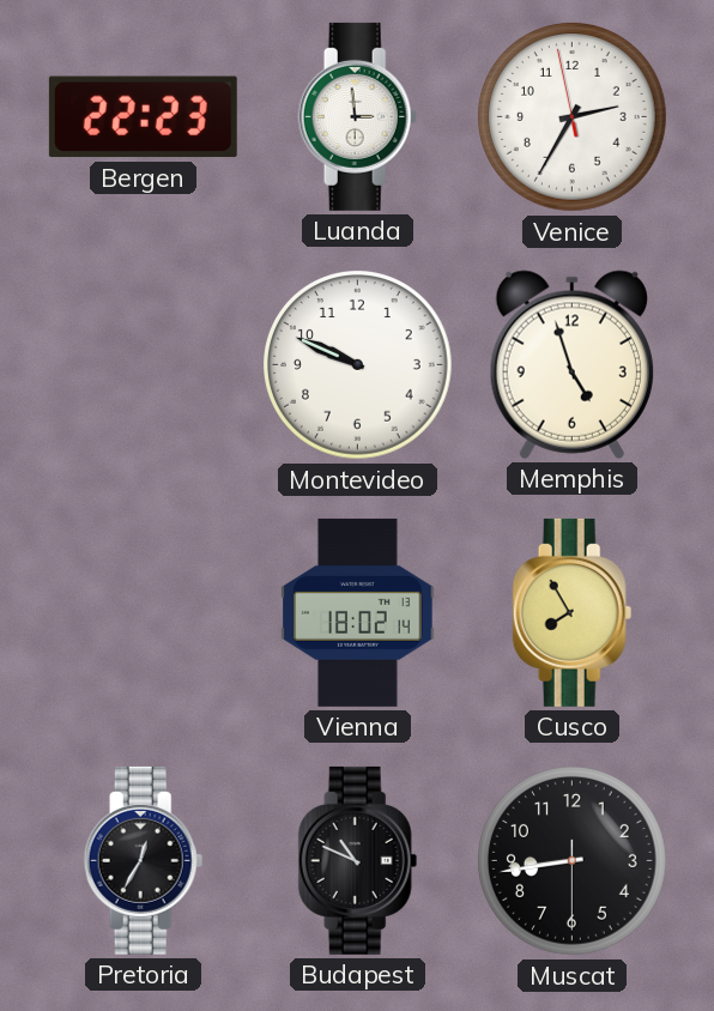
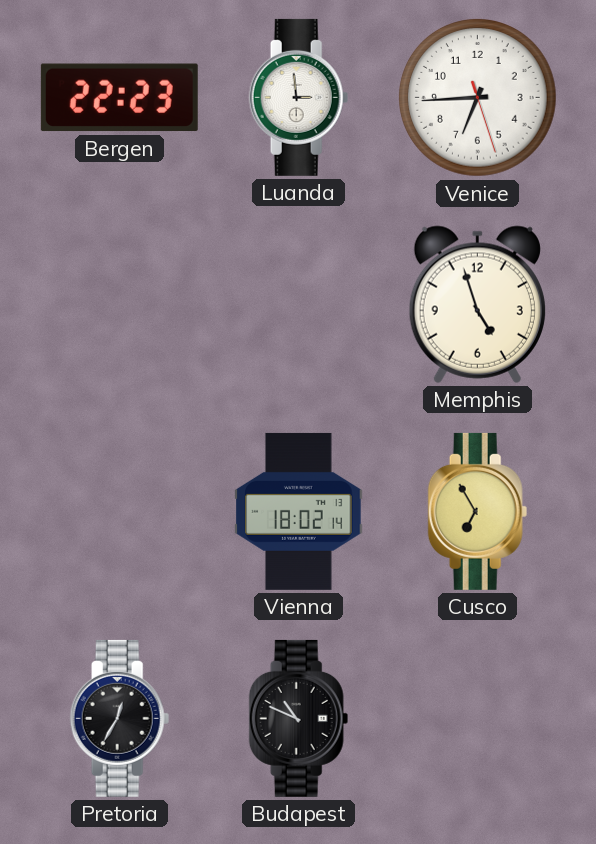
Venice: 2:34 -> 6:44
Montevideo: 9:49 -> none
Cusco: 7:55 -> 6:55
Muscat: 8:43 -> none
